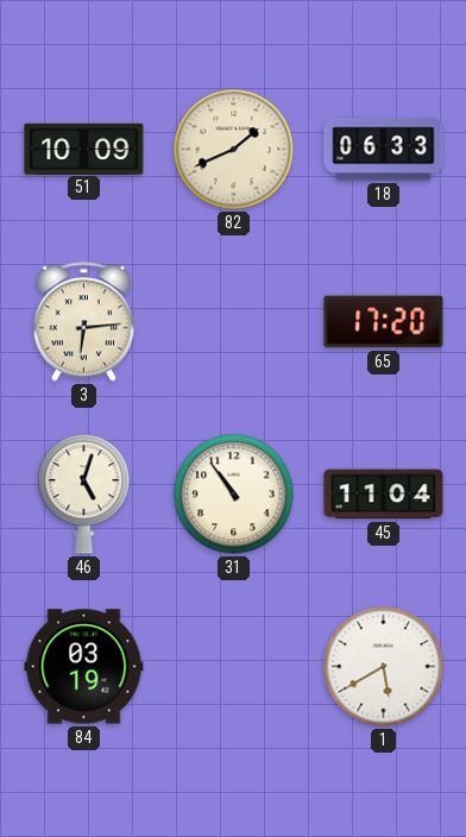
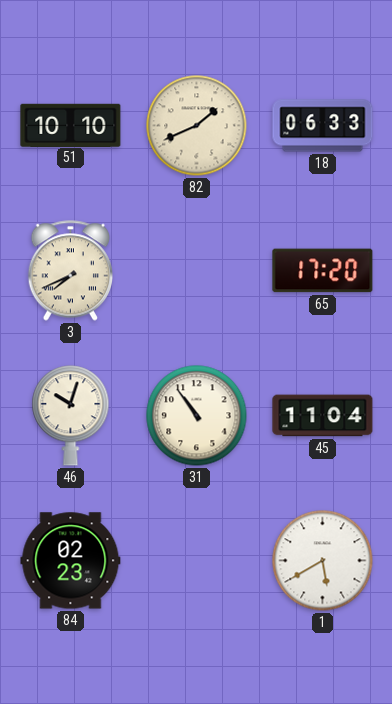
51: 10:09 -> 10:10
3: 6:14 -> 7:41
46: 5:03 -> 10:03
84: 03:19 -> 02:23
